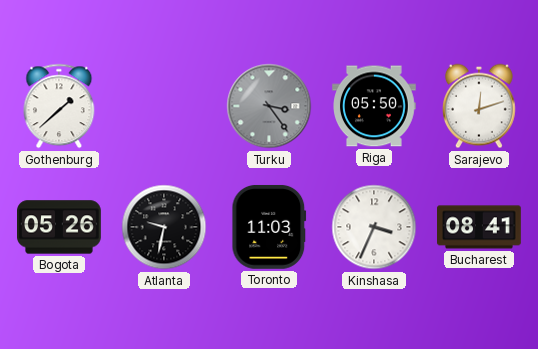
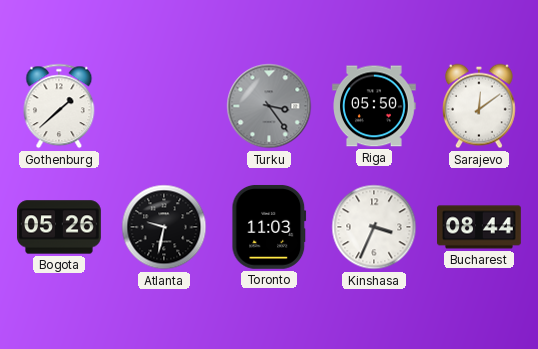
Sarajevo: 12:12 -> 12:09
Bucharest: 08:41 -> 08:44
